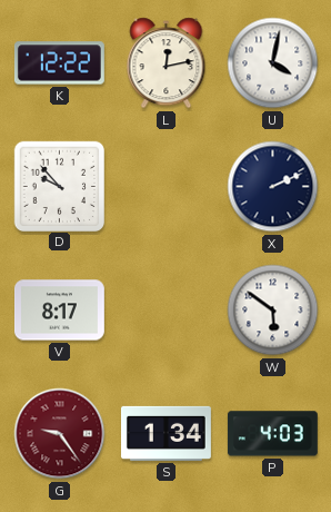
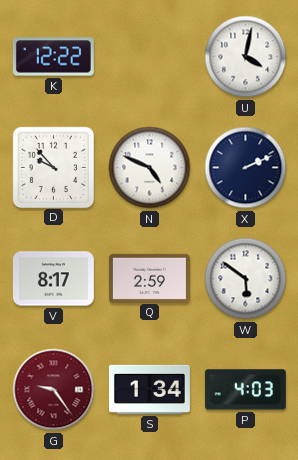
L: 12:13 -> none
N: none -> 4:49
Q: none -> 2:59
